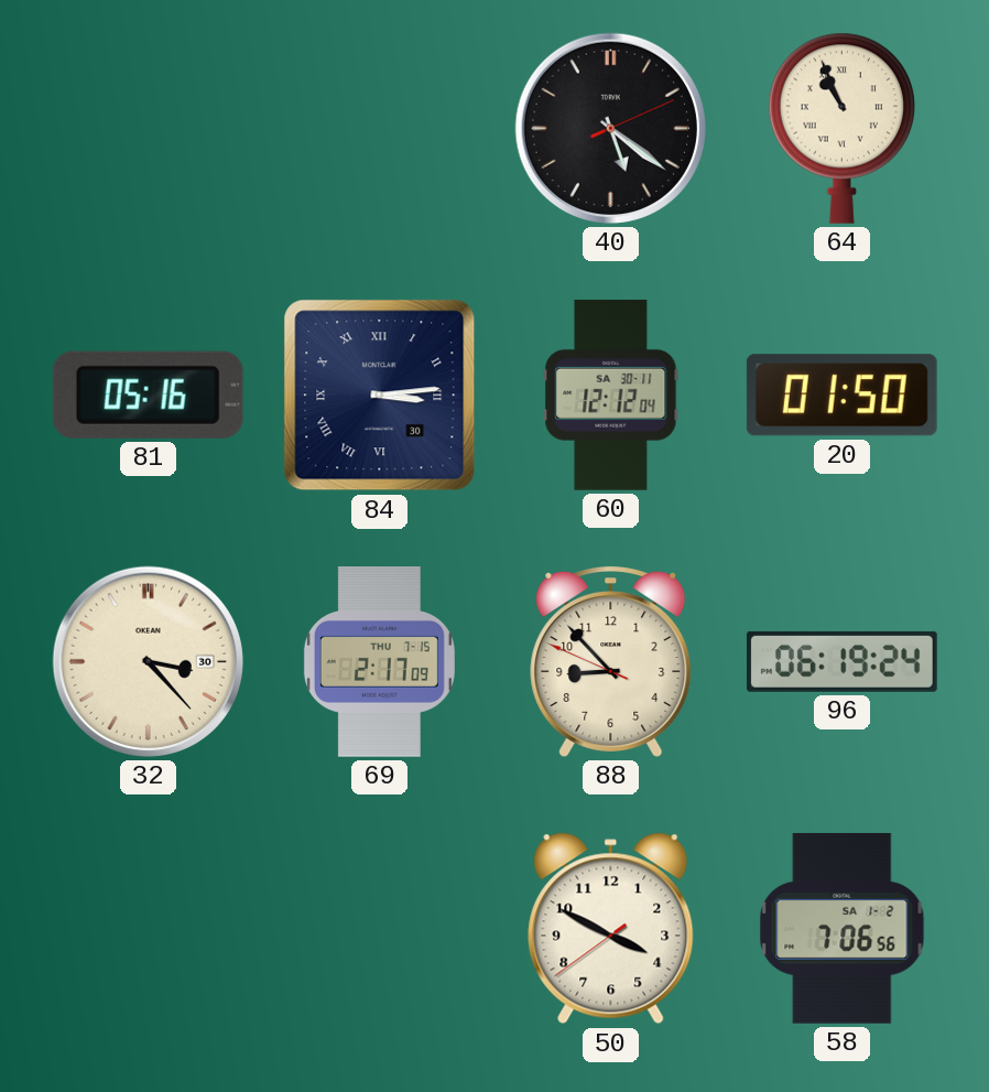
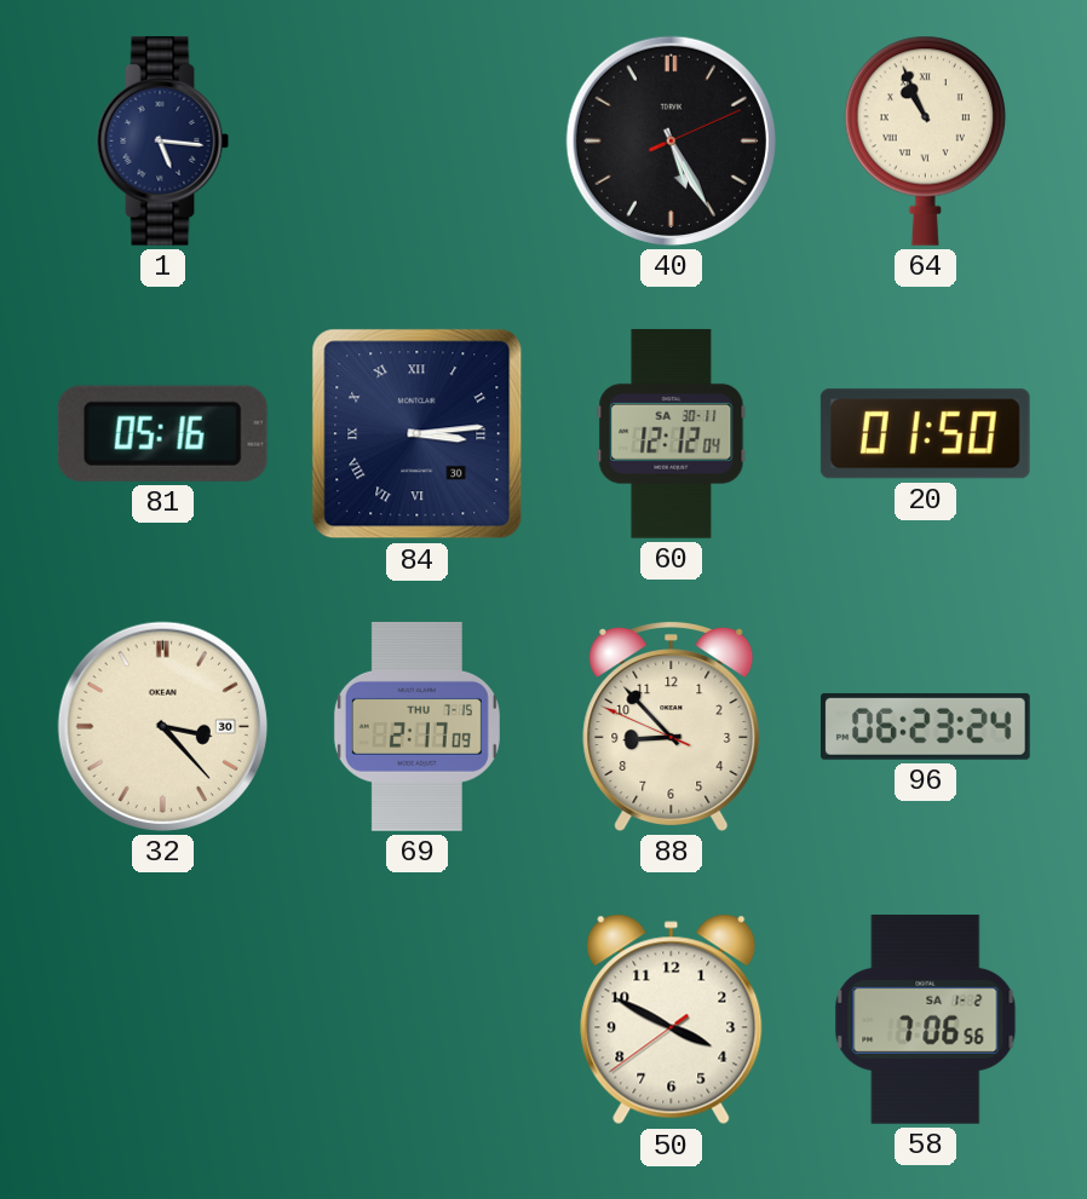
1: none -> 5:16
40: 5:21 -> 5:25
96: 06:19 -> 06:23
